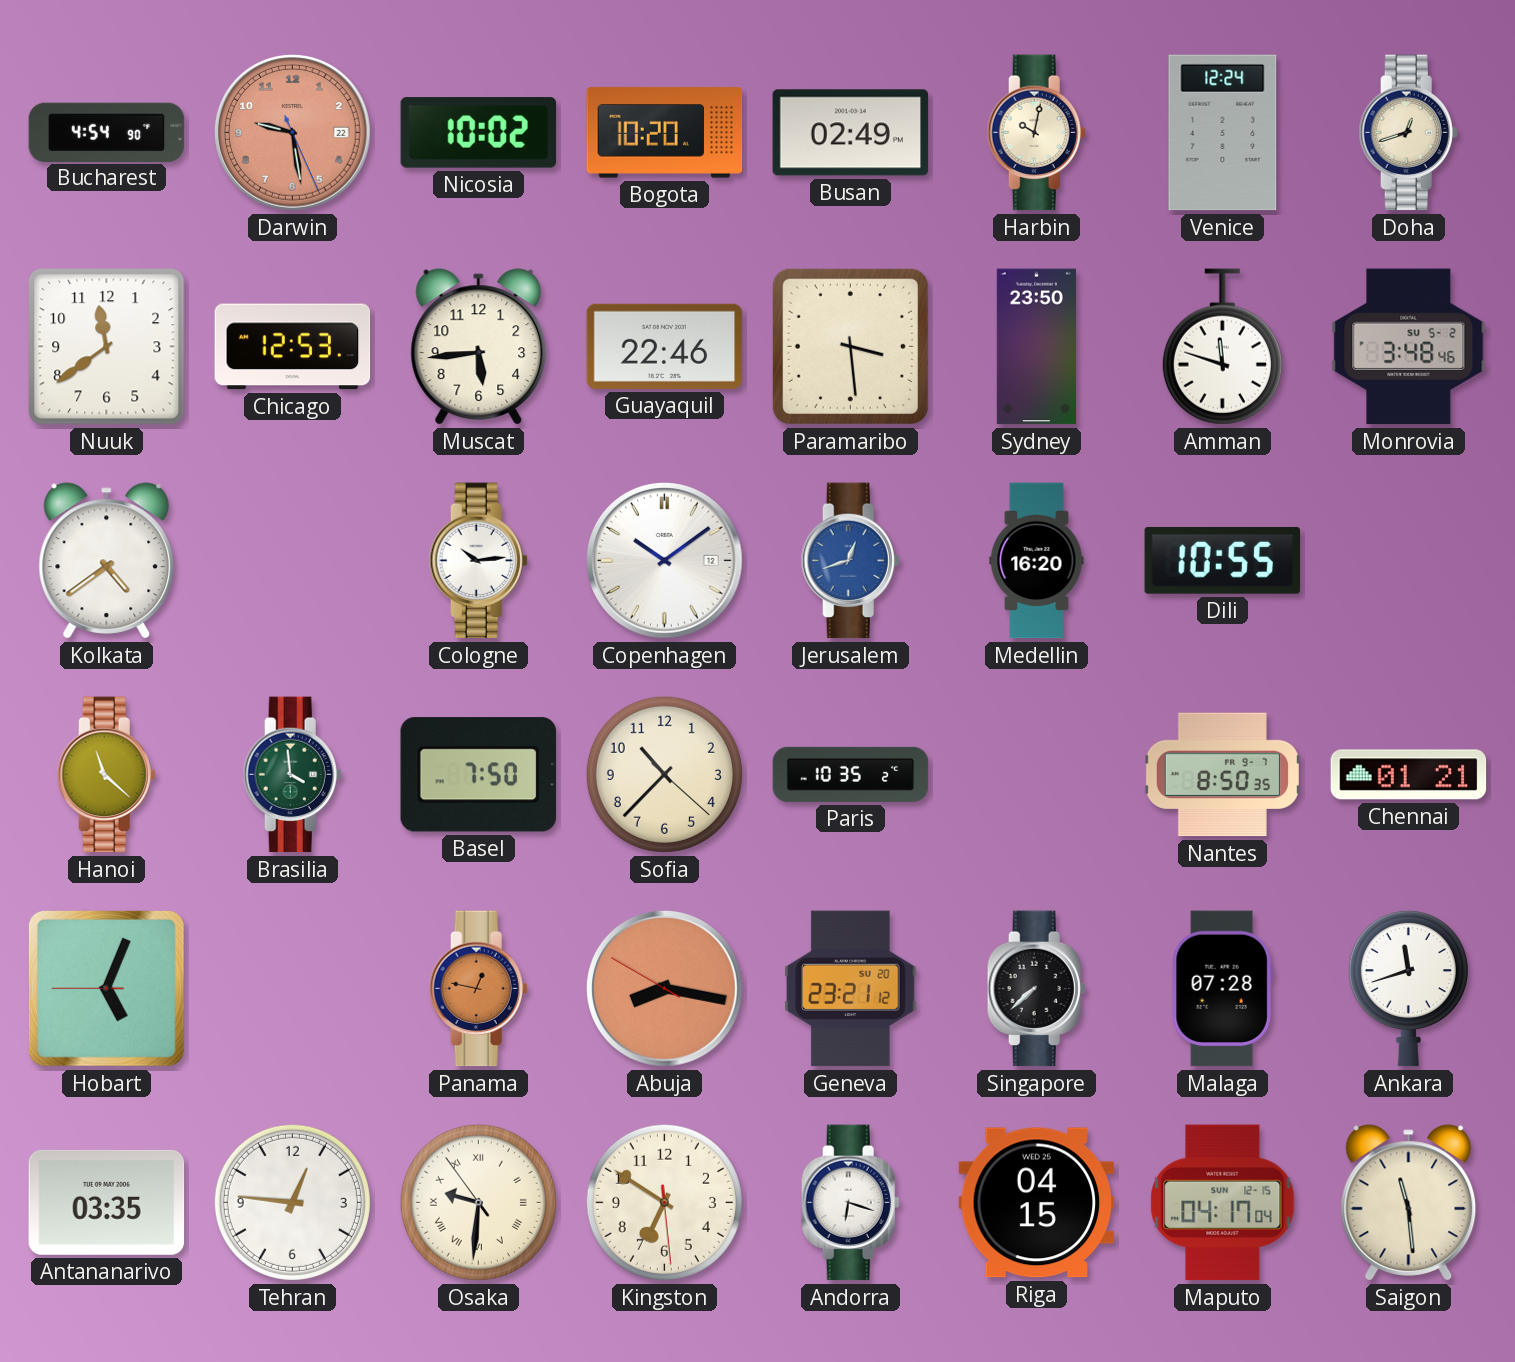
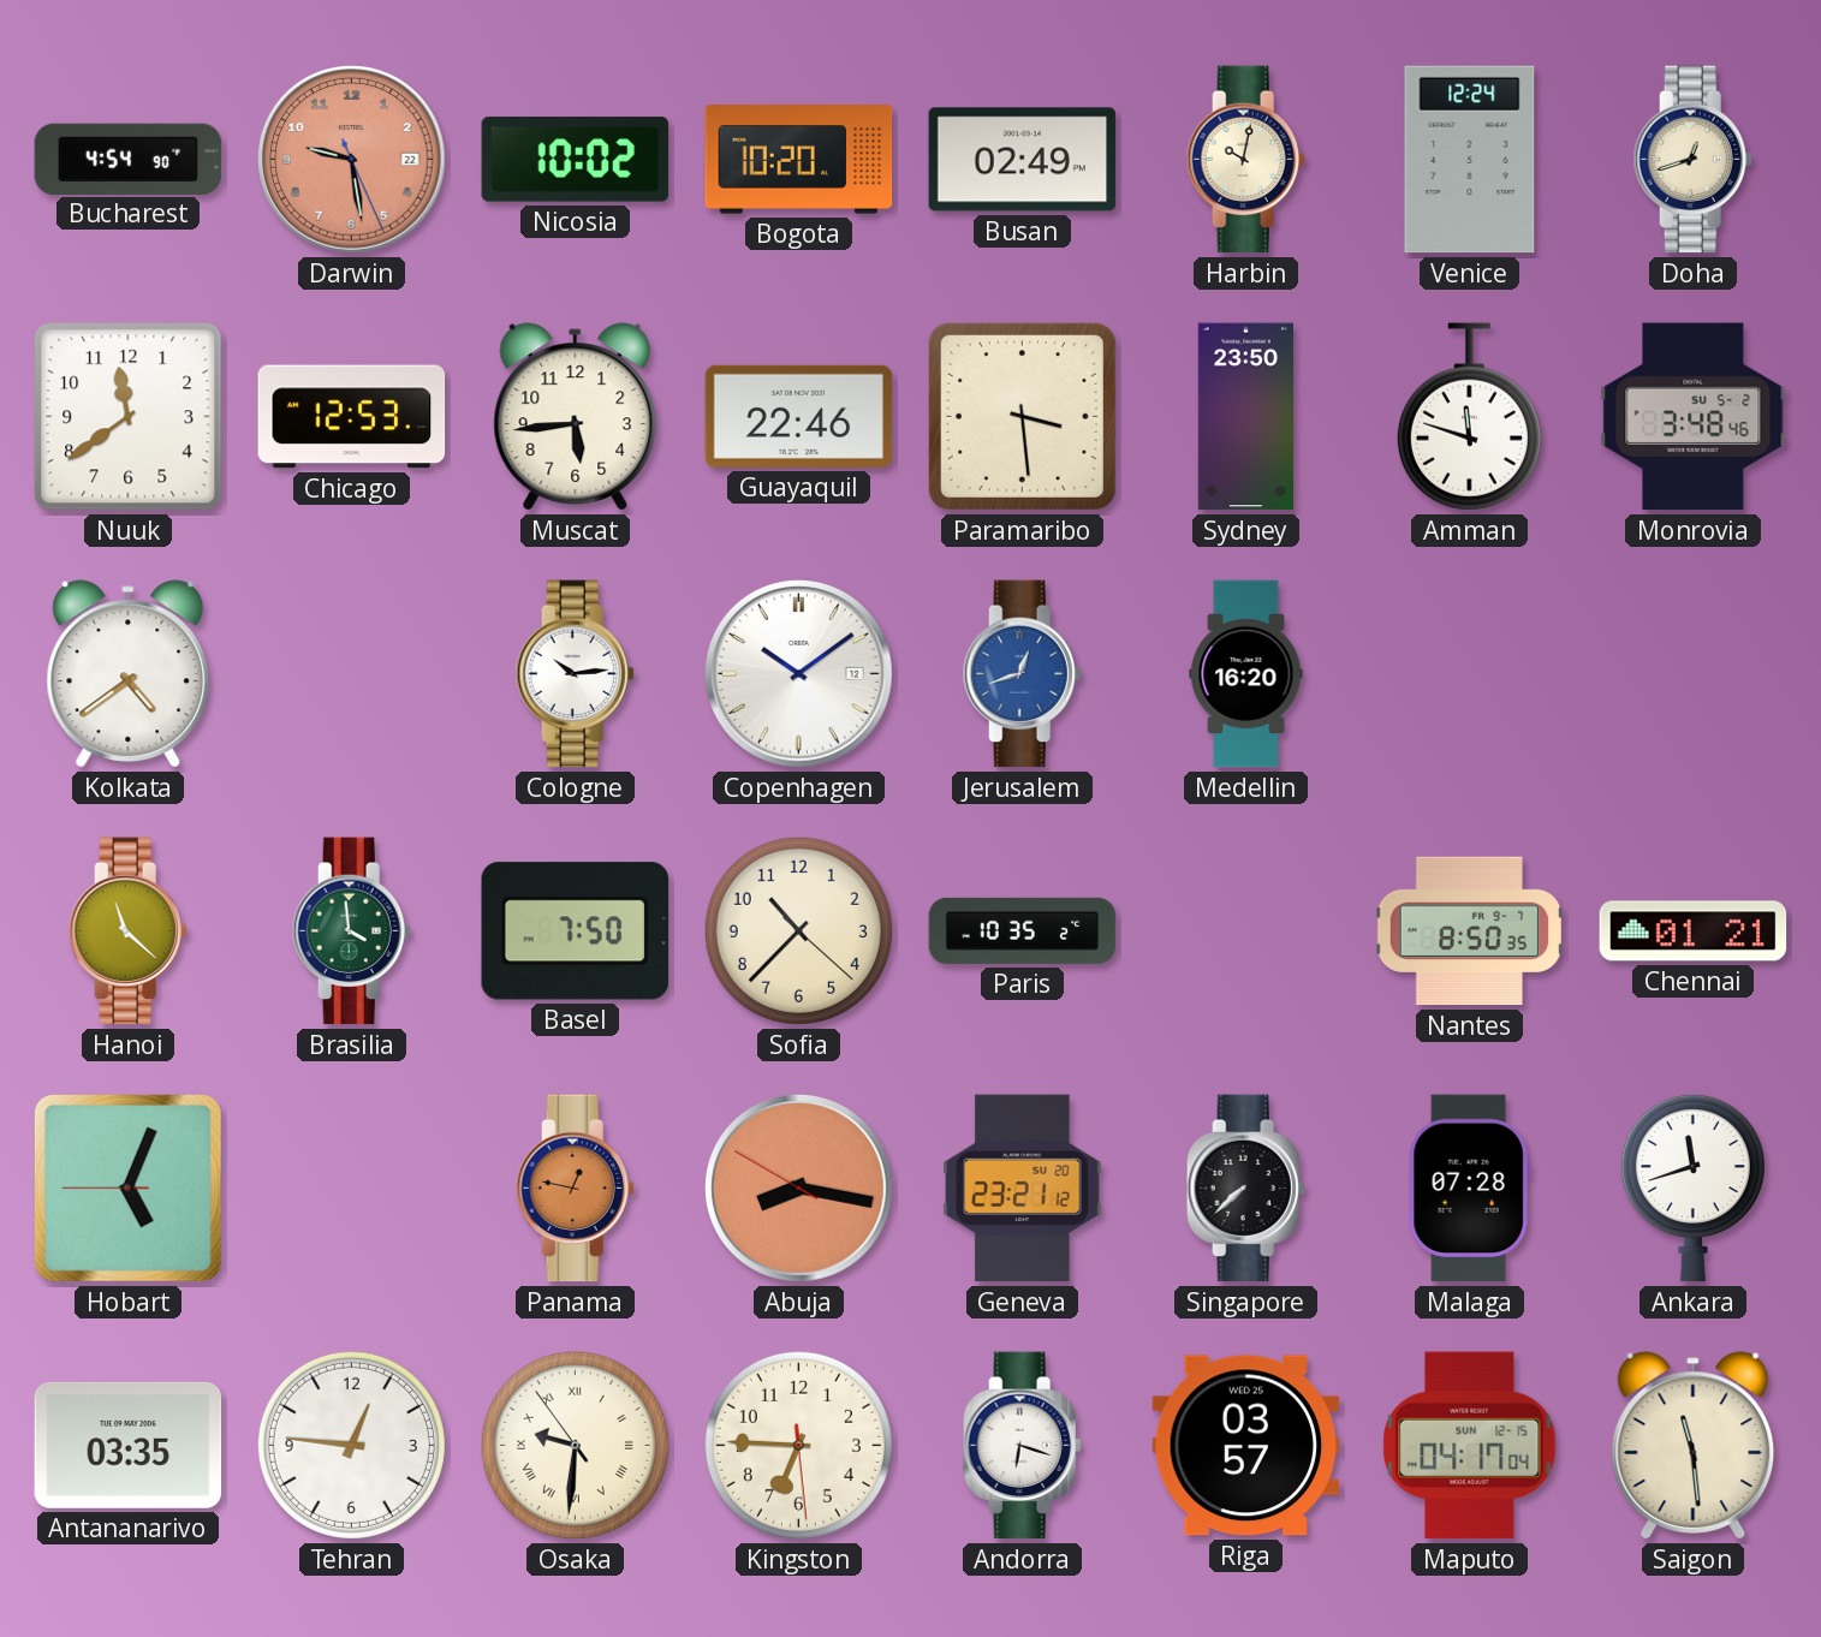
Dili: 10:55 -> none
Kingston: 6:50 -> 6:45
Riga: 04:15 -> 03:57
